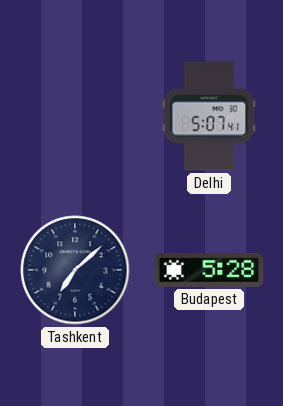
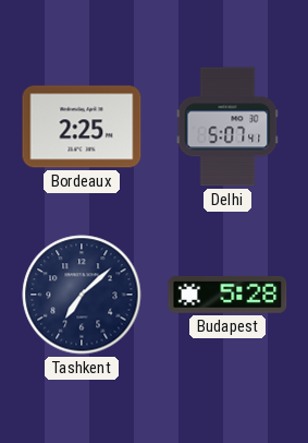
Bordeaux: none -> 2:25
